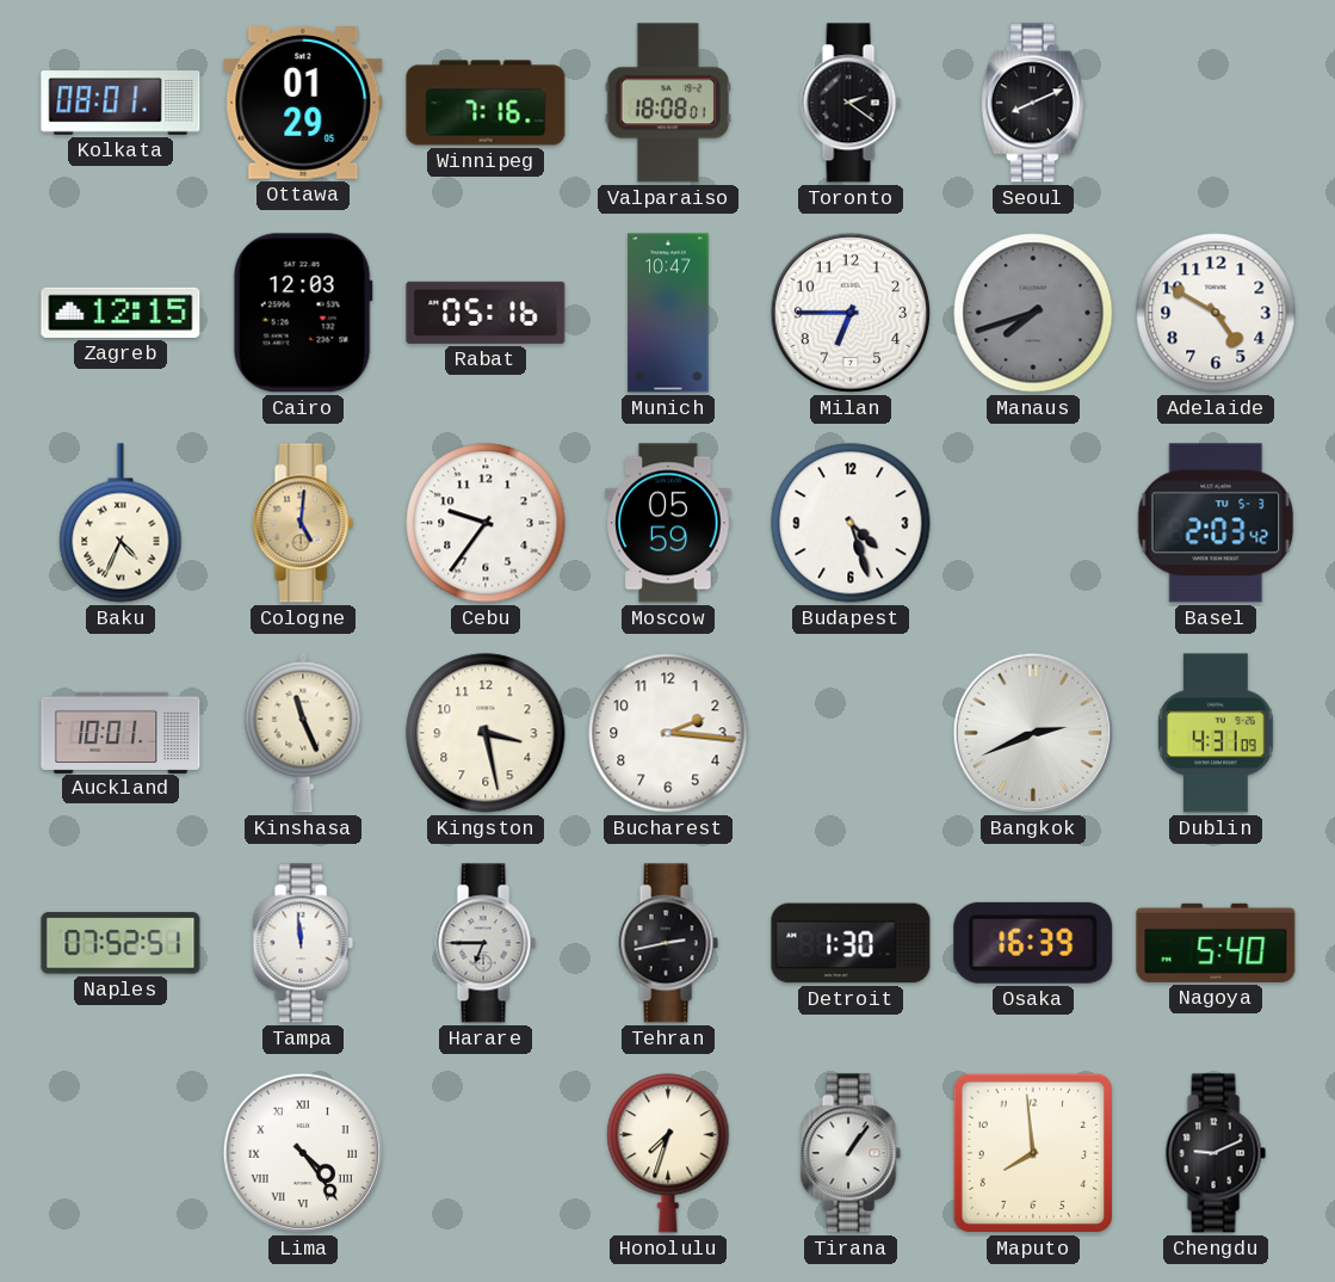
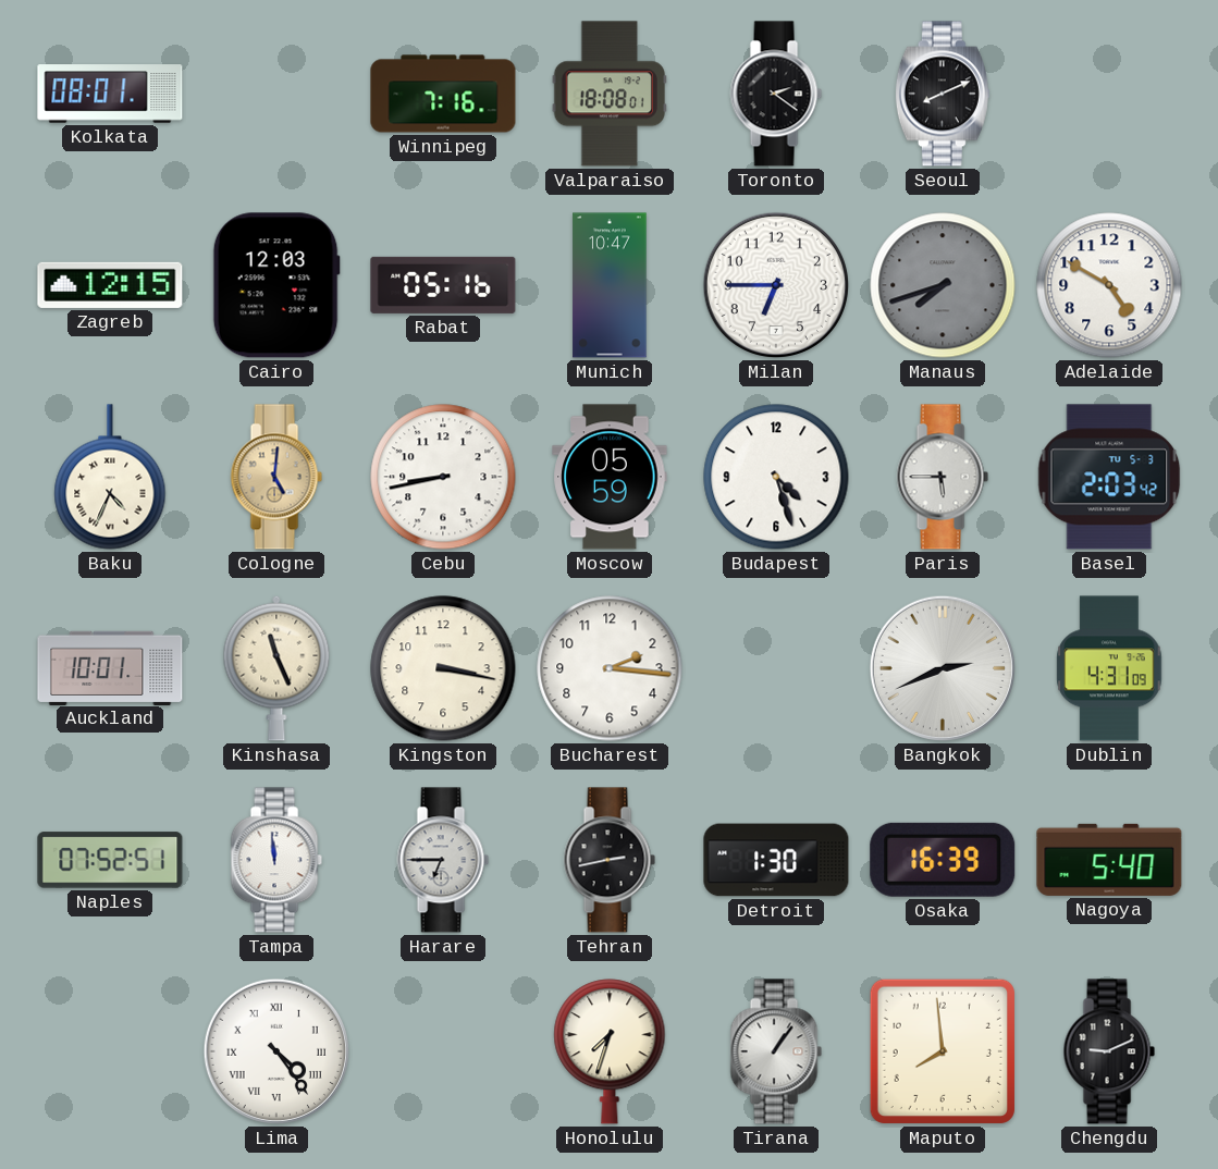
Ottawa: 01:29 -> none
Cebu: 9:36 -> 8:43
Paris: none -> 5:45
Kingston: 3:28 -> 3:17
